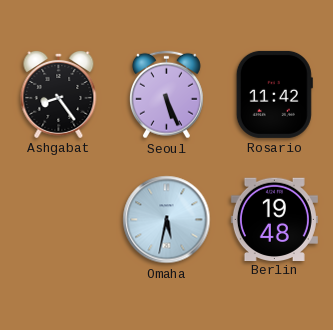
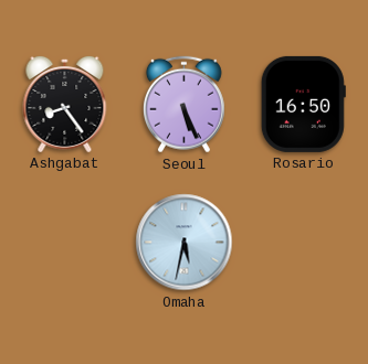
Rosario: 11:42 -> 16:50
Berlin: 19:48 -> none
